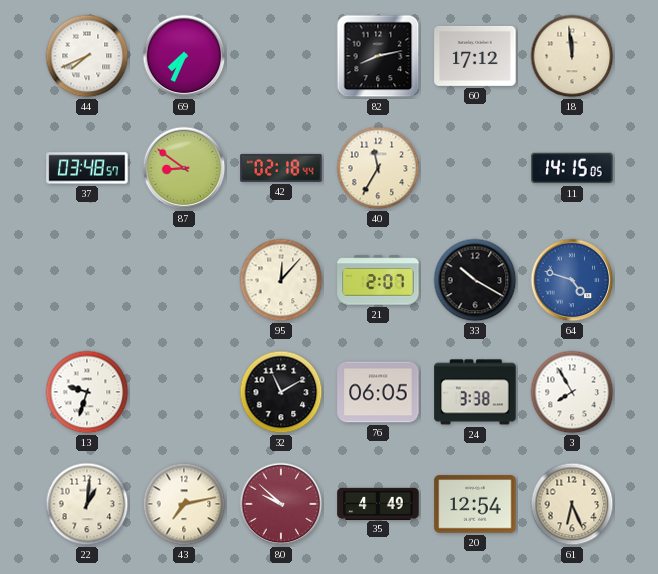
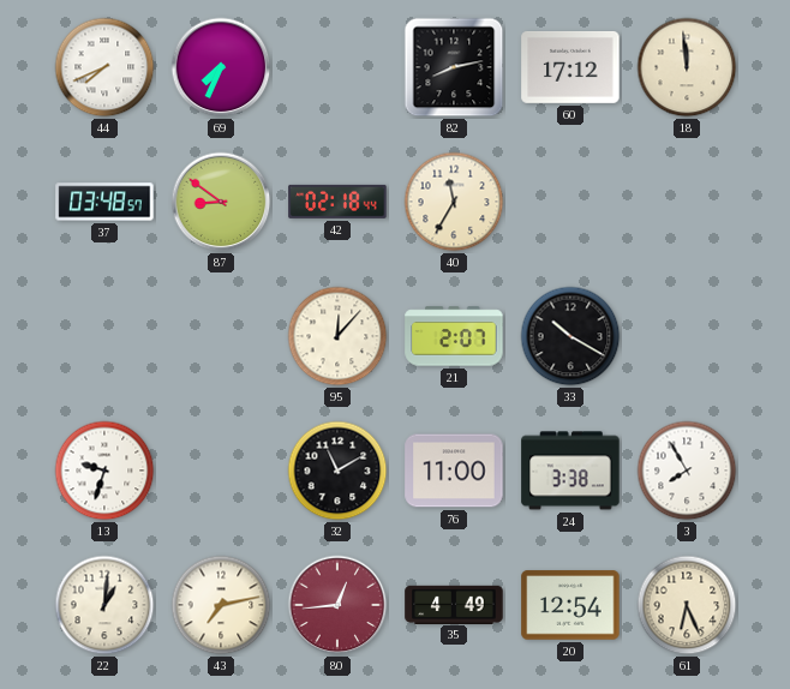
11: 14:15 -> none
64: 4:48 -> none
76: 06:05 -> 11:00
80: 9:52 -> 12:44
